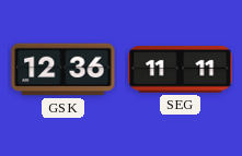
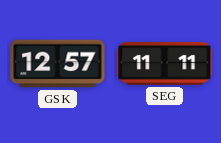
GSK: 12:36 -> 12:57
